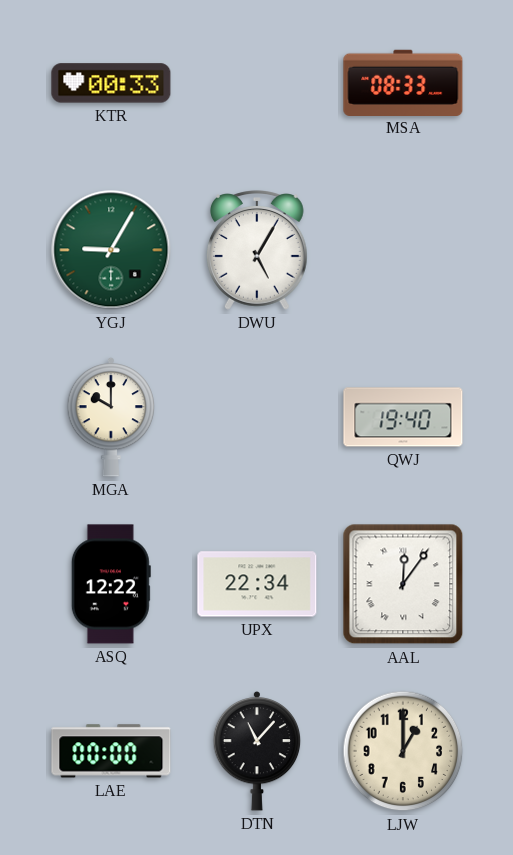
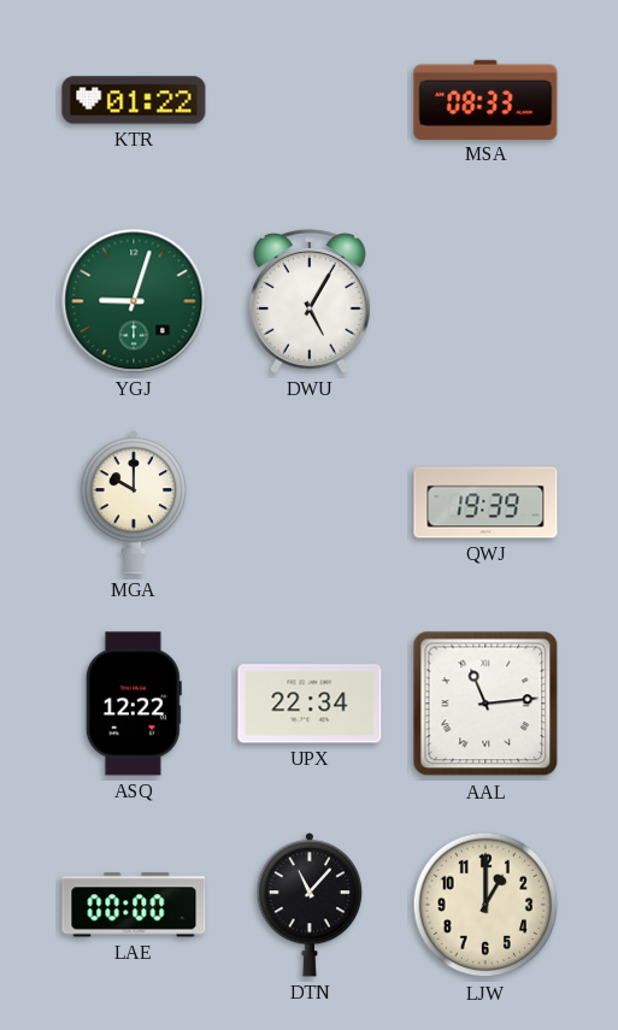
KTR: 00:33 -> 01:22
YGJ: 9:05 -> 9:03
QWJ: 19:40 -> 19:39
AAL: 12:06 -> 11:14
